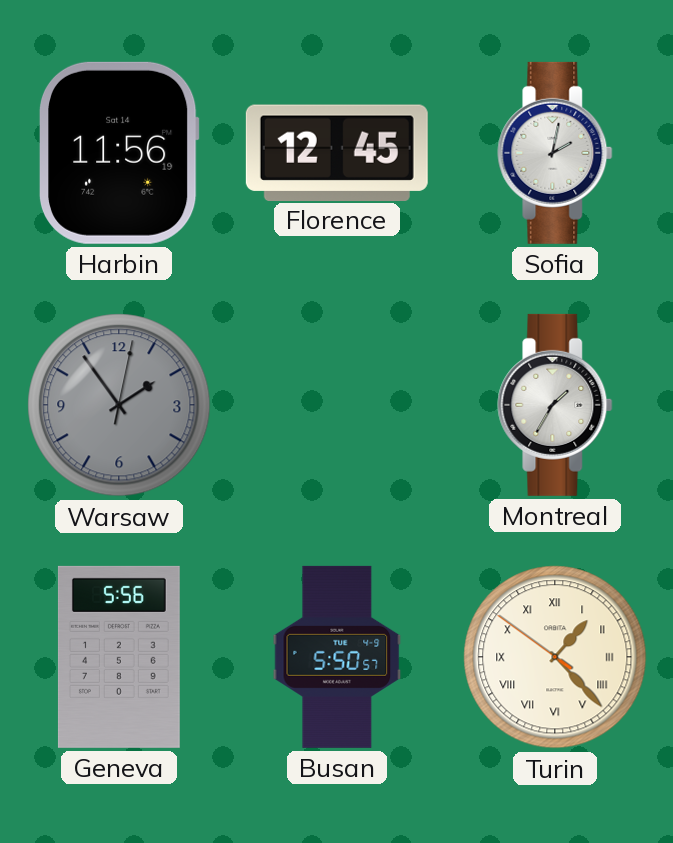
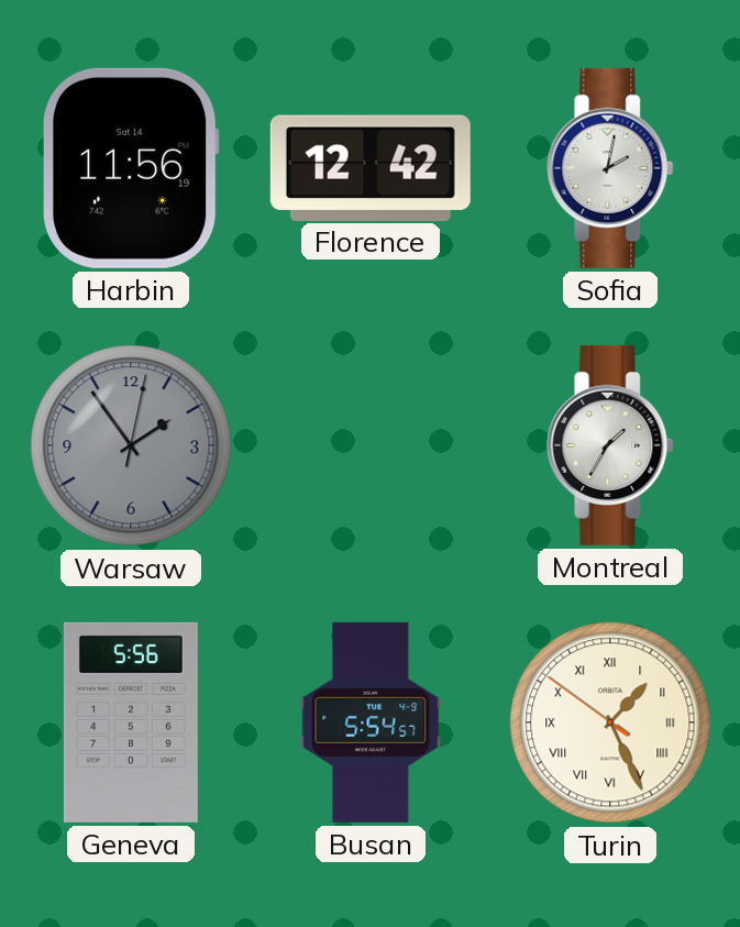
Florence: 12:45 -> 12:42
Busan: 5:50 -> 5:54
Turin: 1:22 -> 1:25
